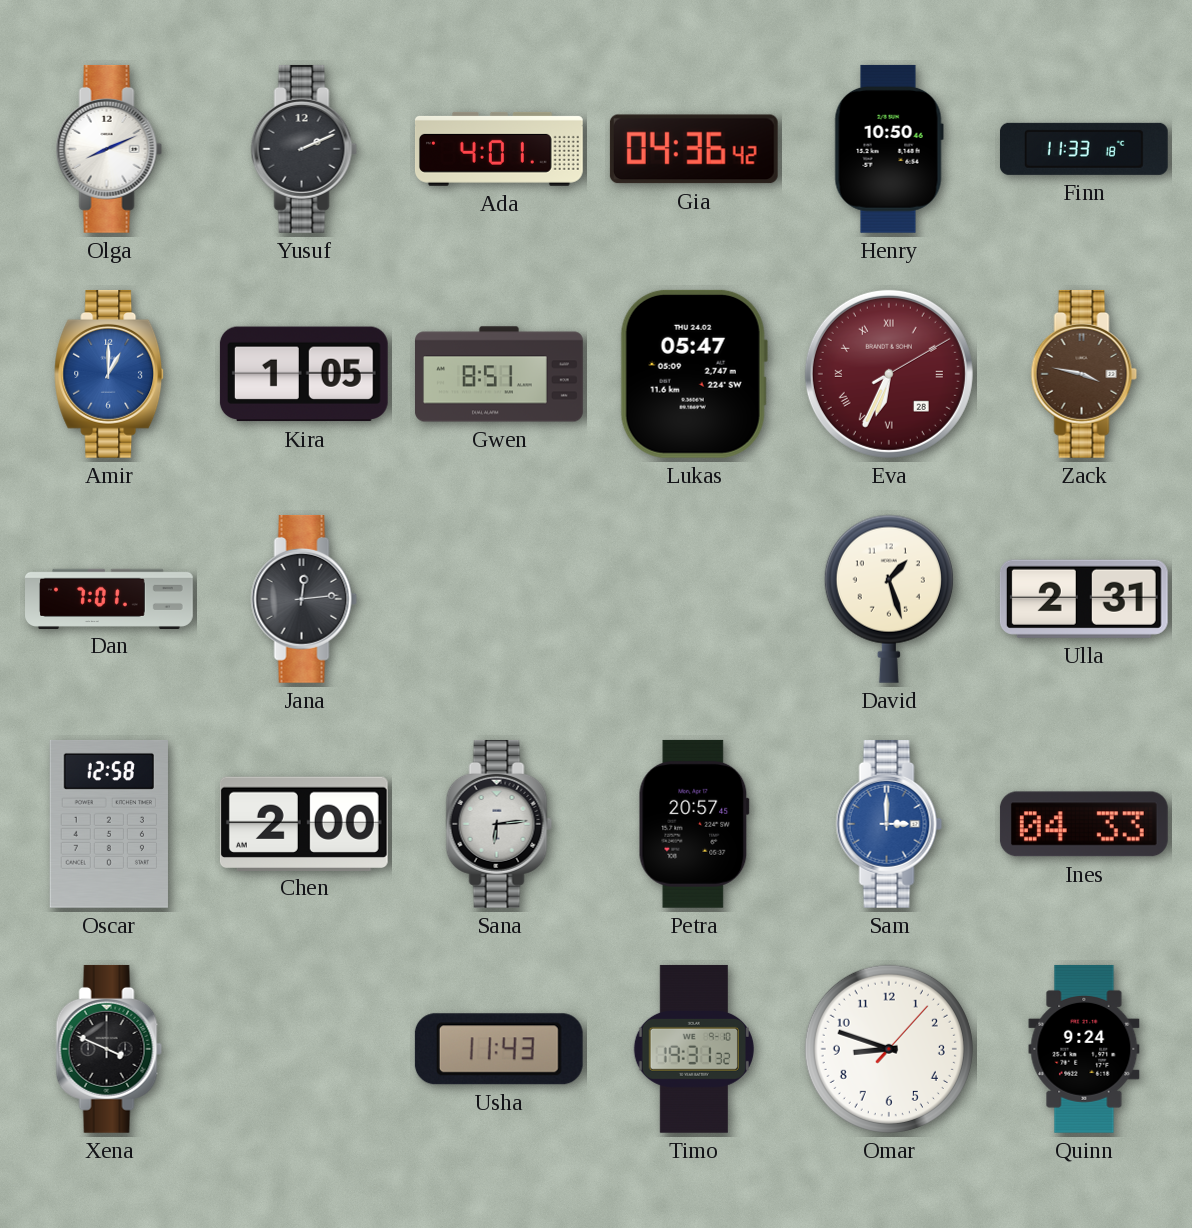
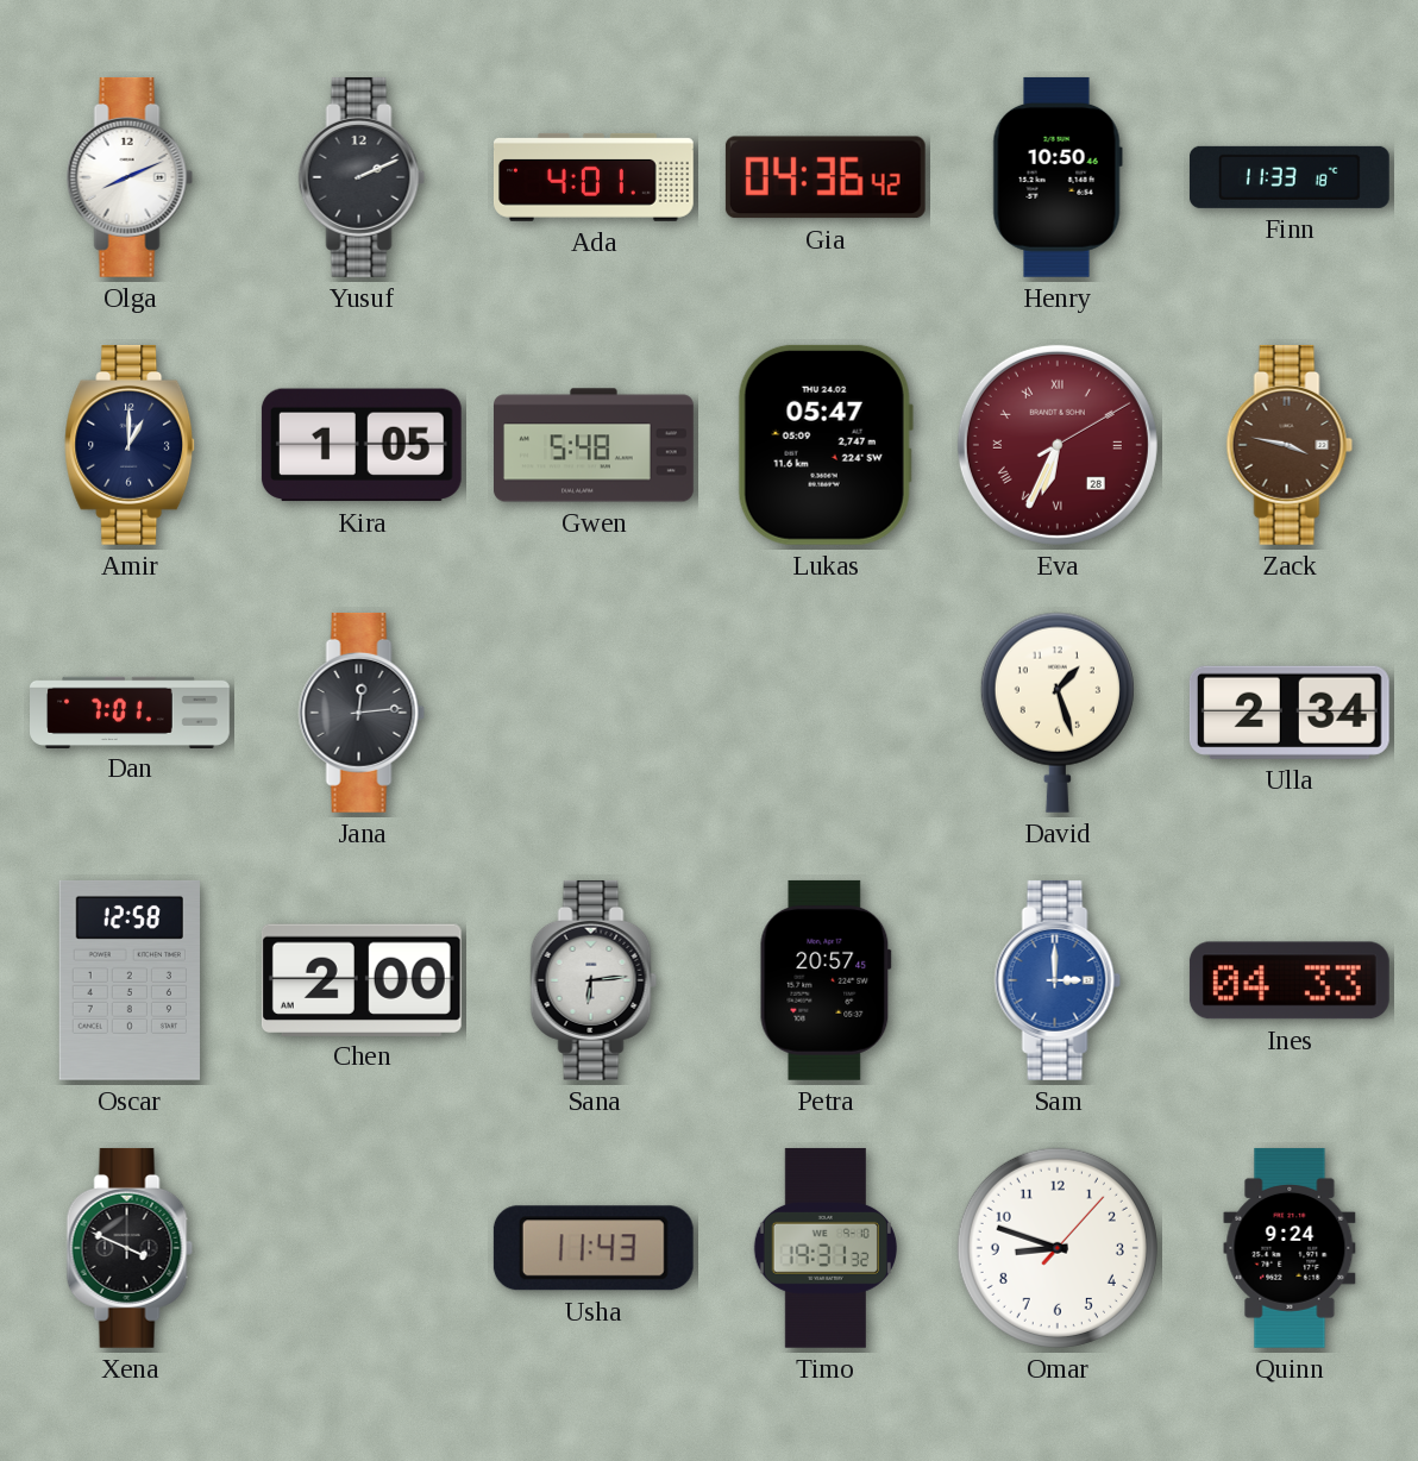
Amir dial: blue -> navy
Gwen: 8:51 -> 5:48
Ulla: 2:31 -> 2:34
